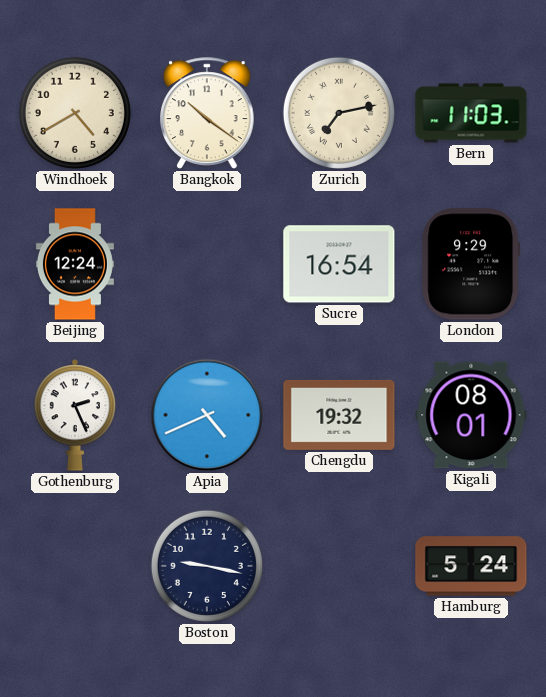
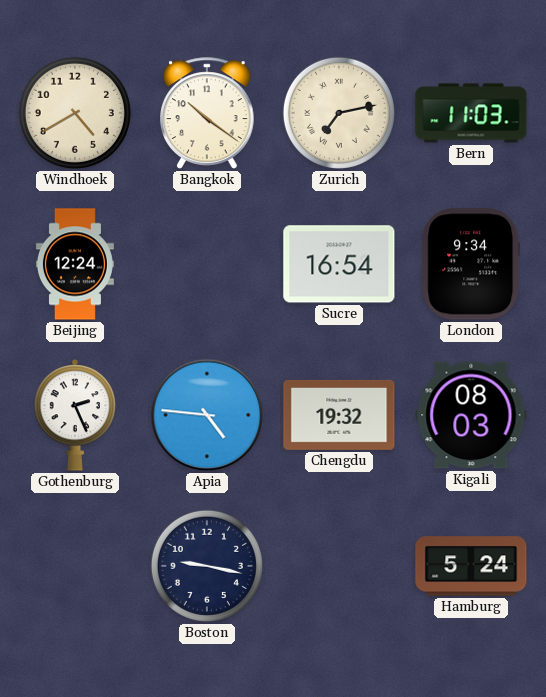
London: 9:29 -> 9:34
Apia: 4:41 -> 4:46
Kigali: 08:01 -> 08:03
